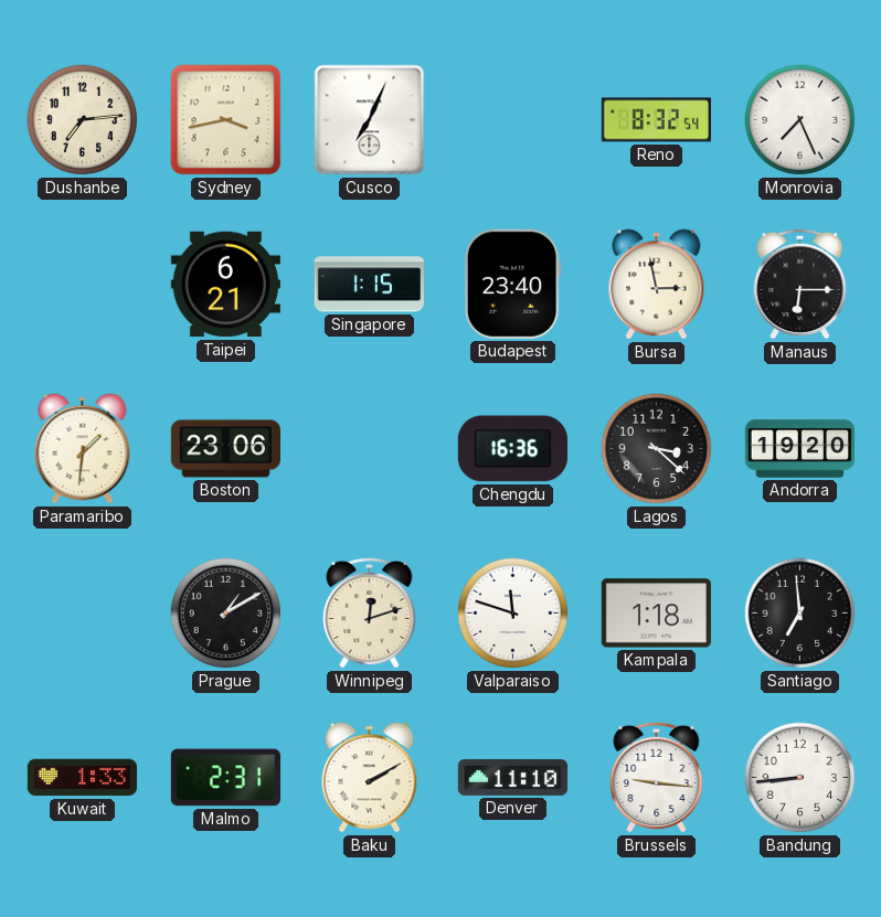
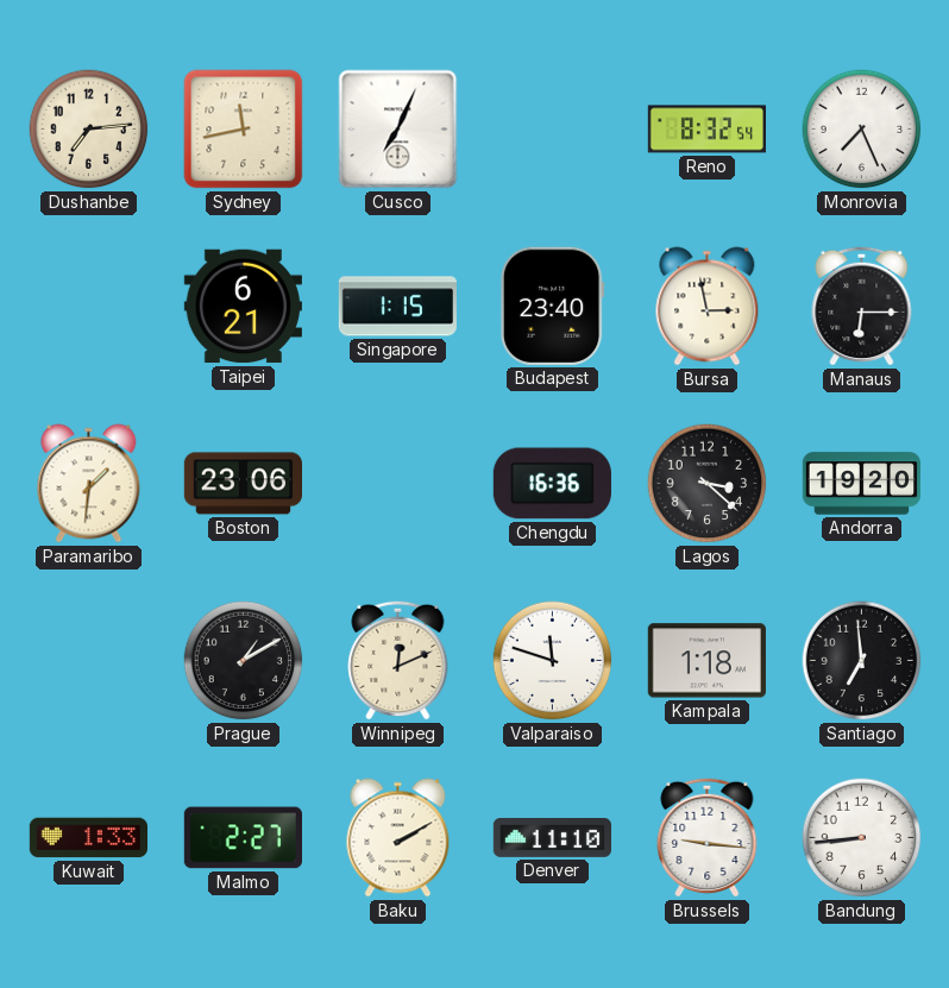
Sydney: 3:43 -> 11:43
Winnipeg: 12:12 -> 12:11
Malmo: 2:31 -> 2:27
